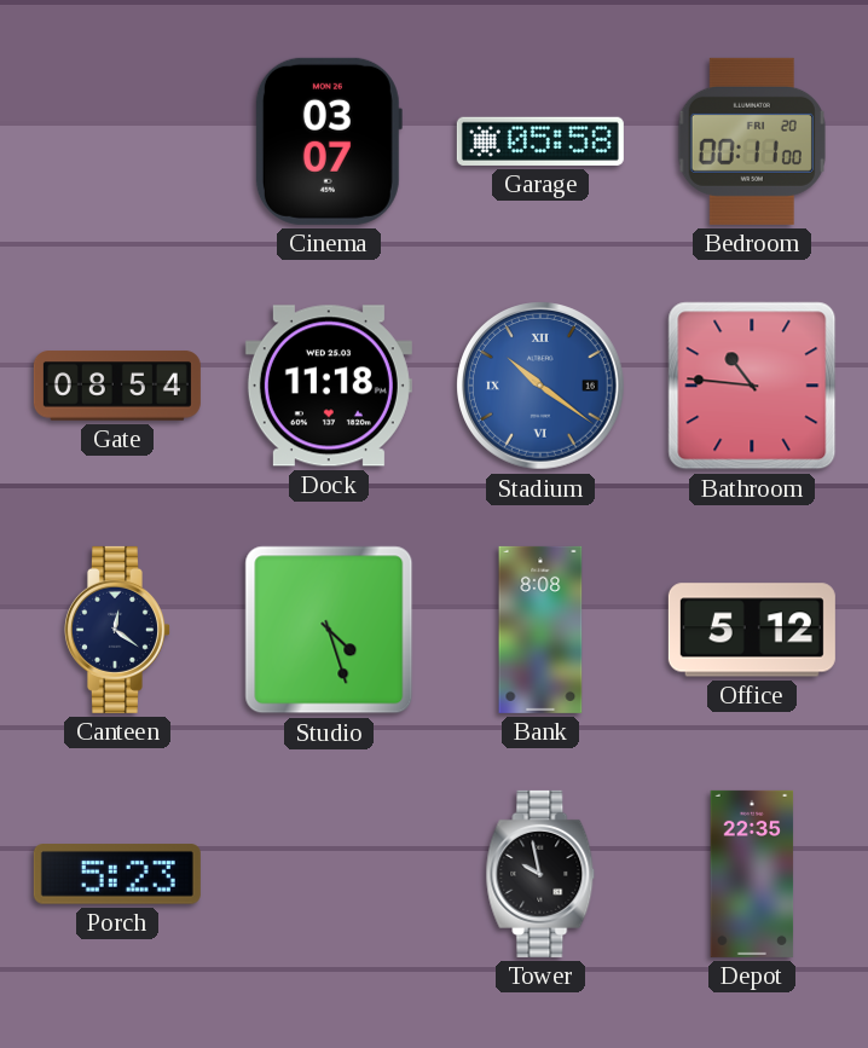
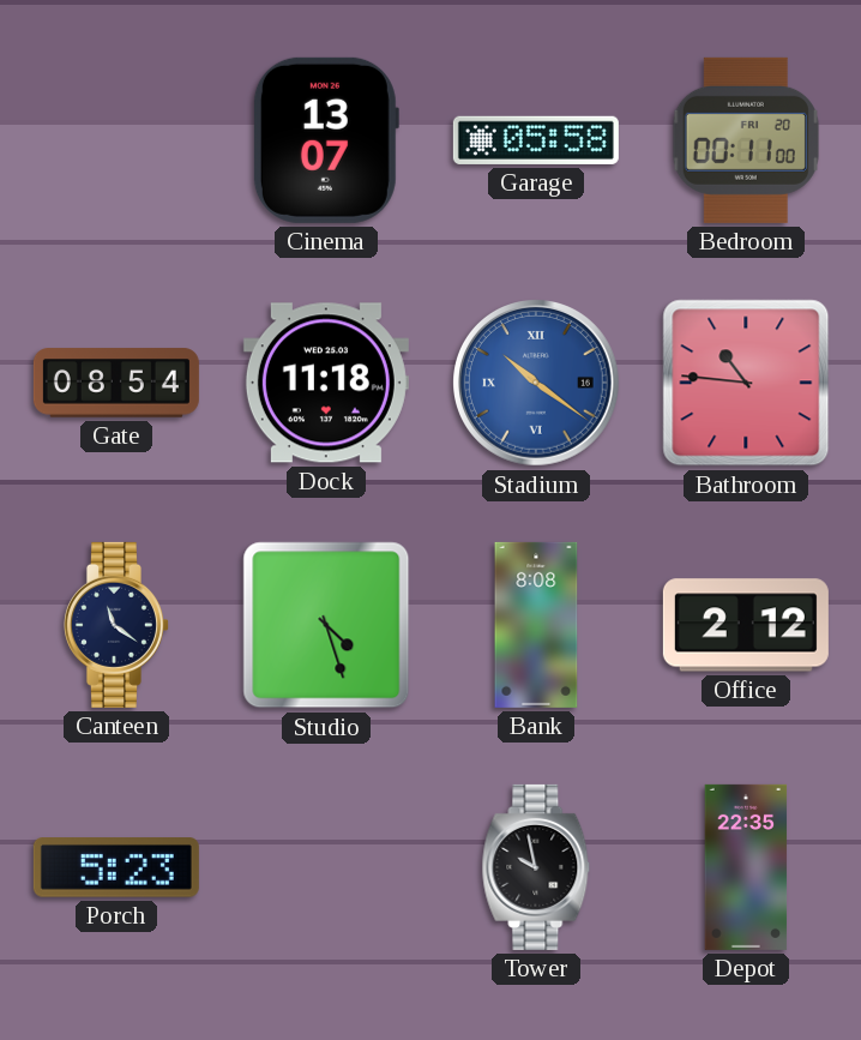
Cinema: 03:07 -> 13:07
Canteen: 12:21 -> 11:21
Office: 5:12 -> 2:12
